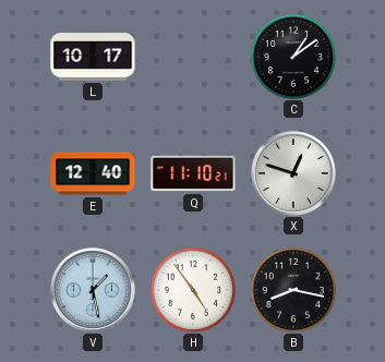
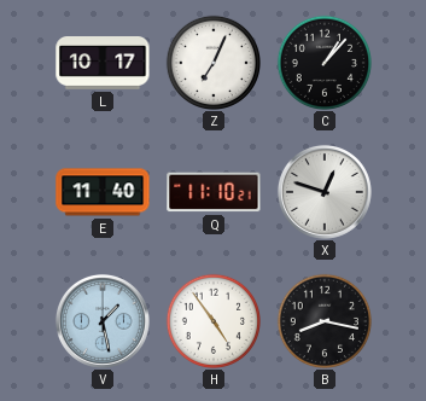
Z: none -> 7:04
C: 1:09 -> 1:07
E: 12:40 -> 11:40
